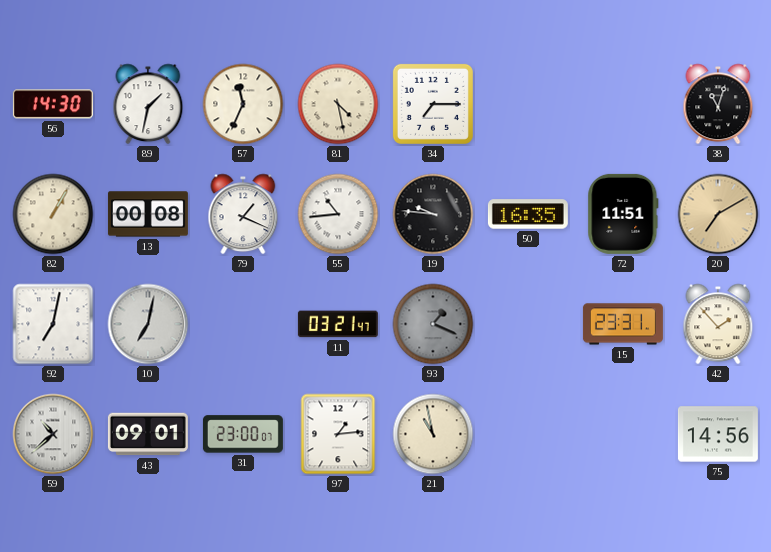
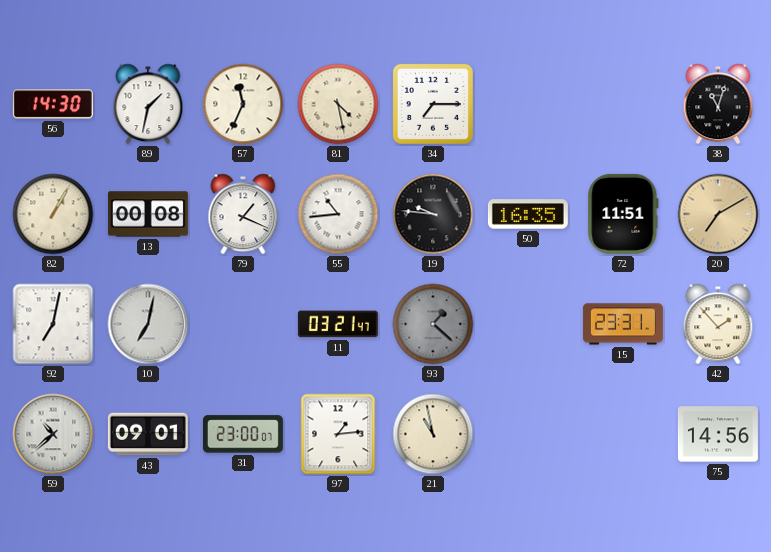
93: 1:19 -> 1:22
